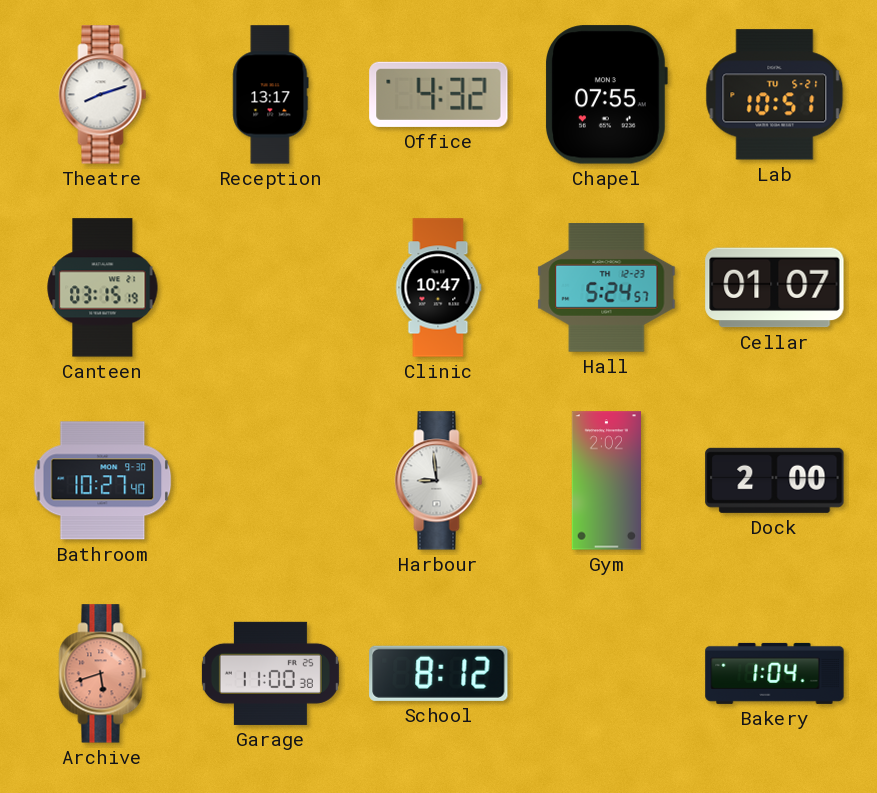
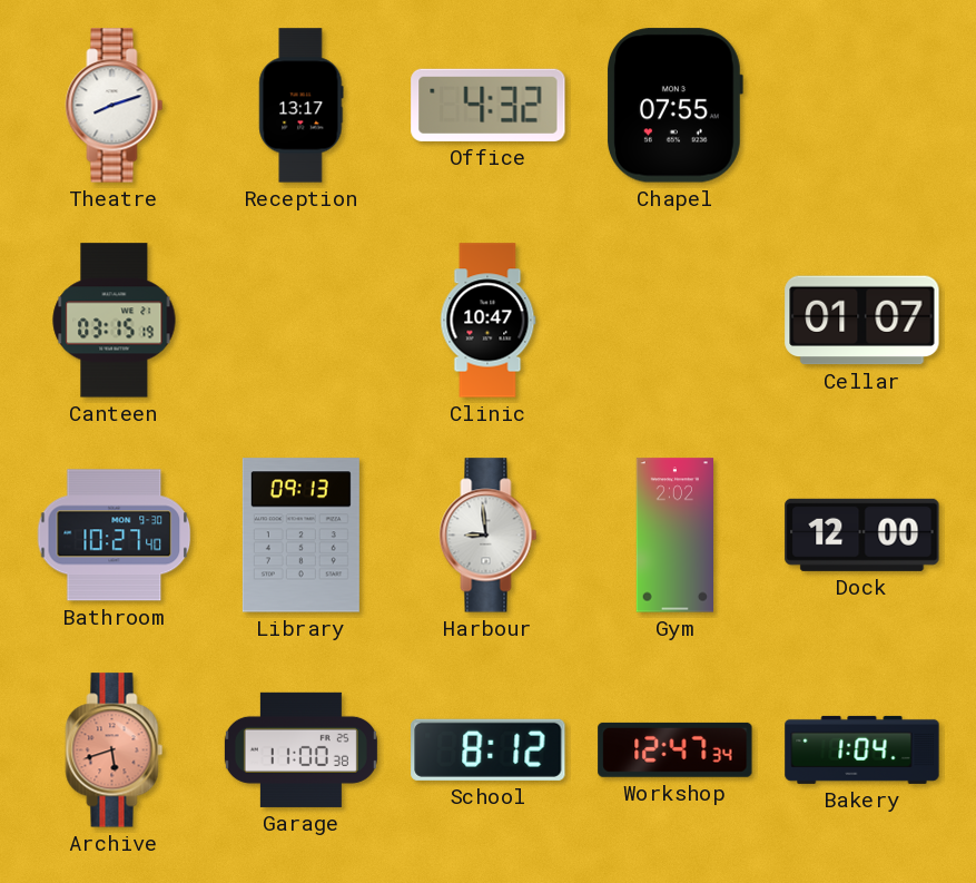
Lab: 10:51 -> none
Hall: 5:24 -> none
Library: none -> 09:13
Dock: 2:00 -> 12:00
Workshop: none -> 12:47
